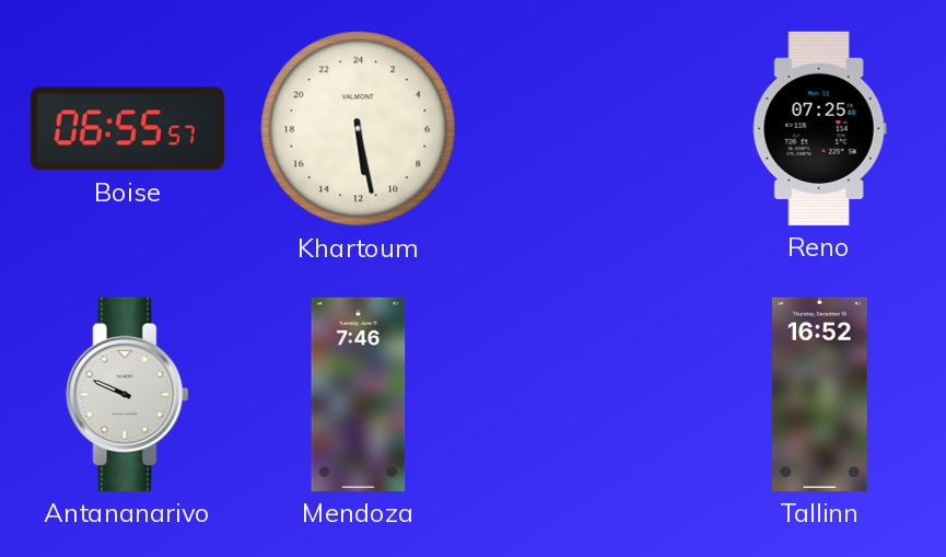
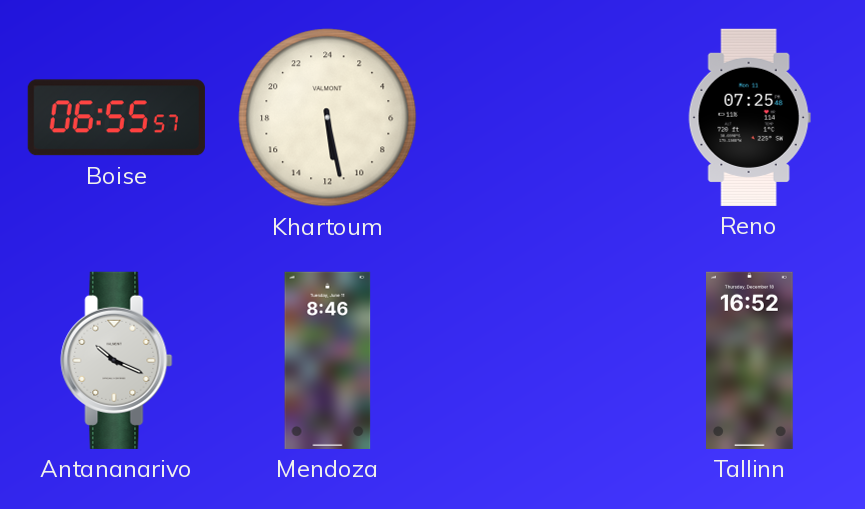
Antananarivo: 9:49 -> 10:19
Mendoza: 7:46 -> 8:46
